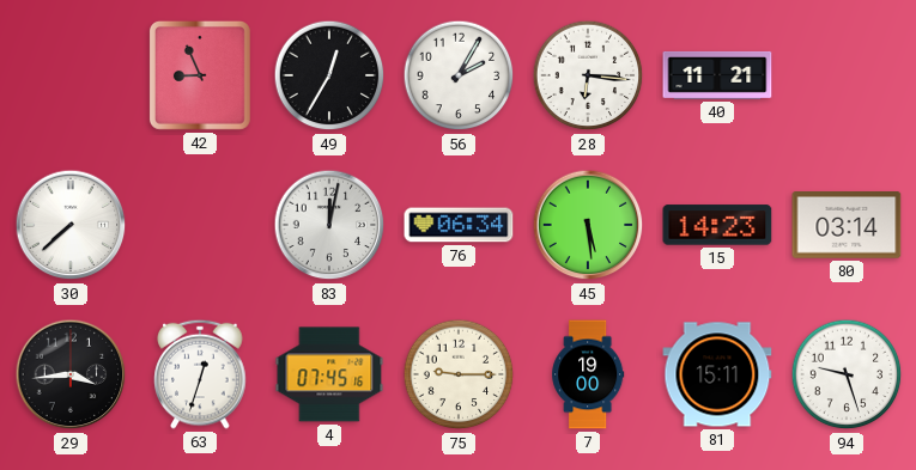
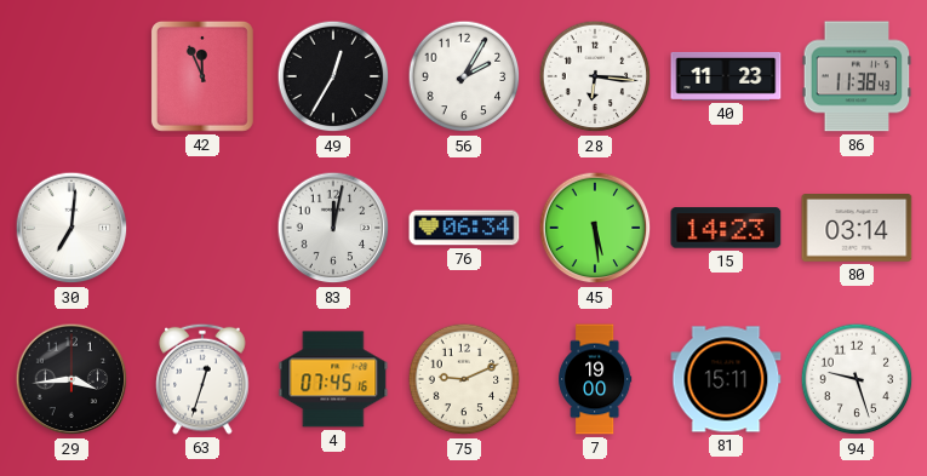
42: 8:56 -> 11:56
40: 11:21 -> 11:23
86: none -> 11:38
30: 7:38 -> 7:01
75: 9:15 -> 9:11
